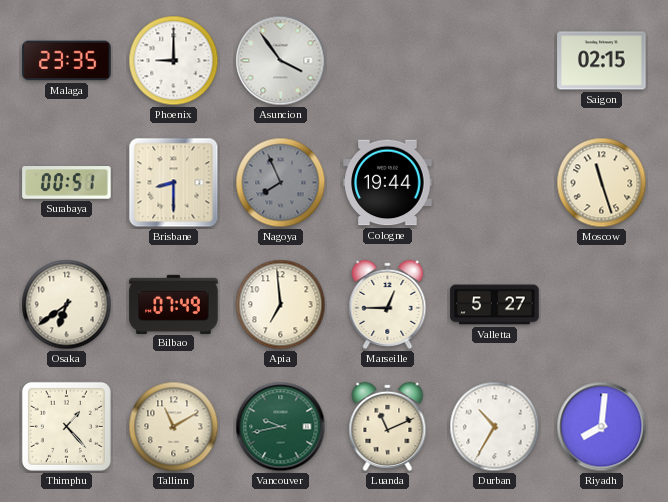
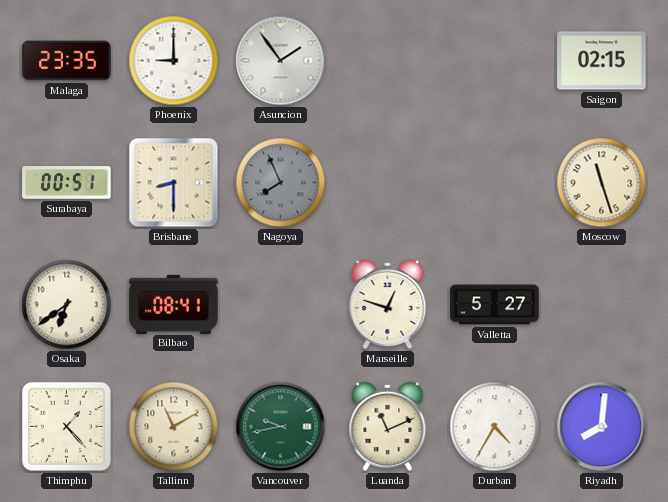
Asuncion: 3:54 -> 1:54
Cologne: 19:44 -> none
Bilbao: 07:49 -> 08:41
Apia: 6:59 -> none
Marseille: 12:45 -> 12:48
Durban: 10:35 -> 4:35
